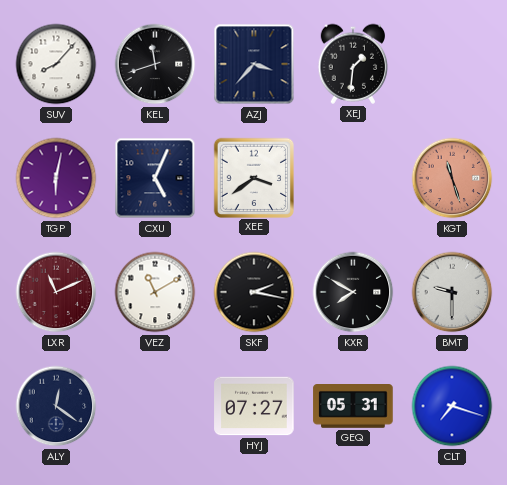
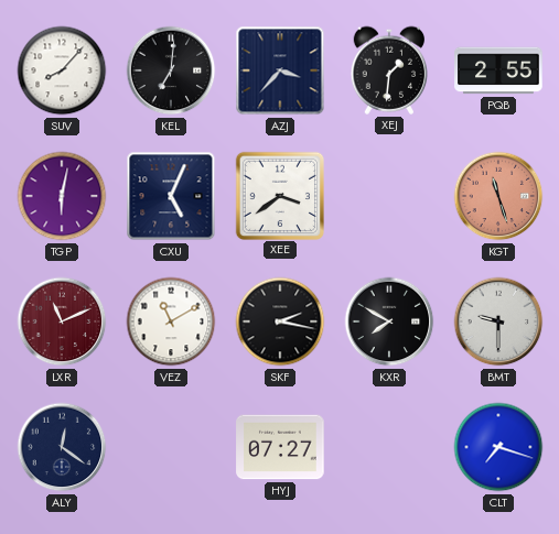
KEL: 11:42 -> 7:01
PQB: none -> 2:55
GEQ: 05:31 -> none
